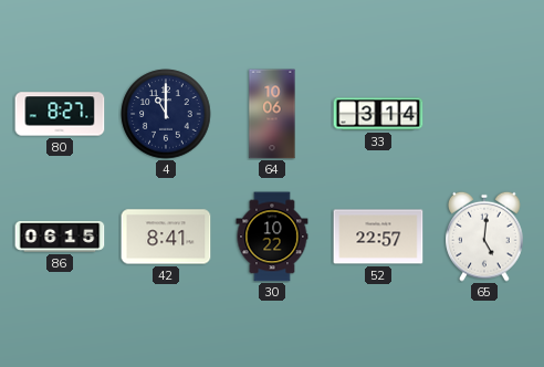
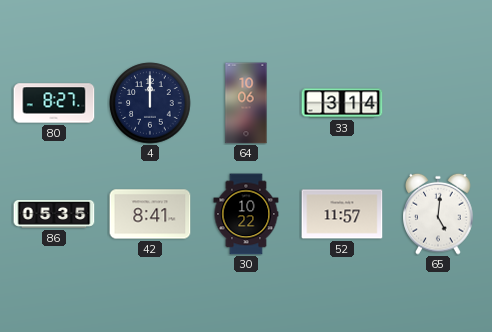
4: 11:00 -> 12:00
86: 06:15 -> 05:35
52: 22:57 -> 11:57
